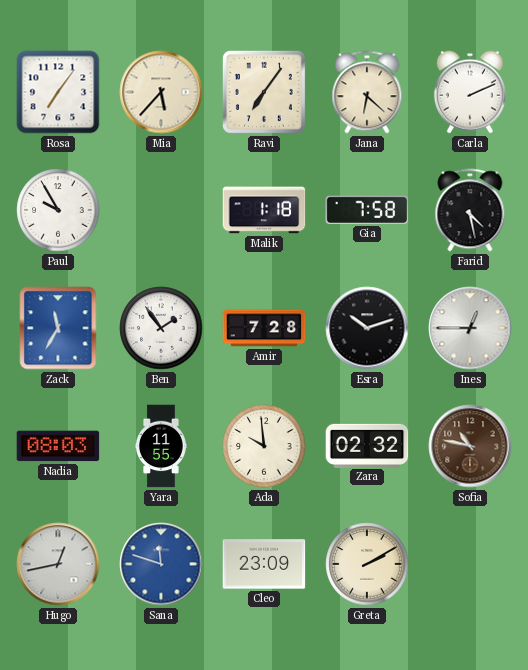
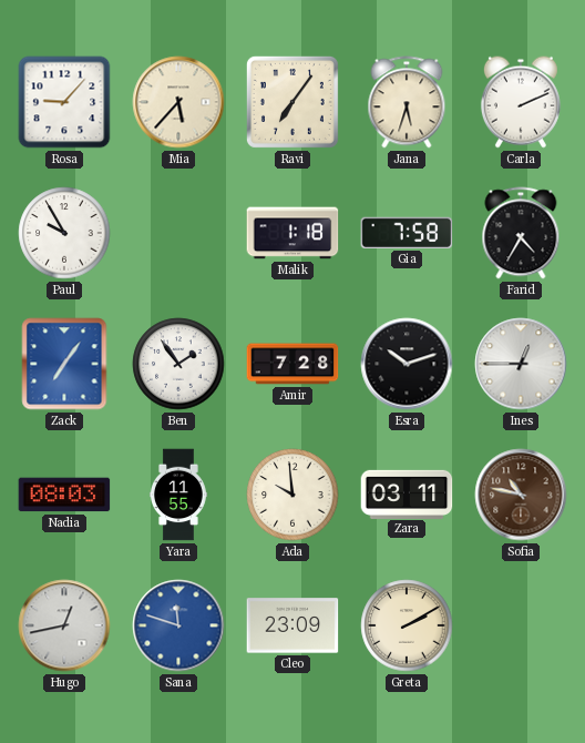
Rosa: 7:06 -> 9:07
Jana: 6:22 -> 5:33
Farid: 4:28 -> 4:35
Zack: 11:35 -> 7:06
Zara: 02:32 -> 03:11
